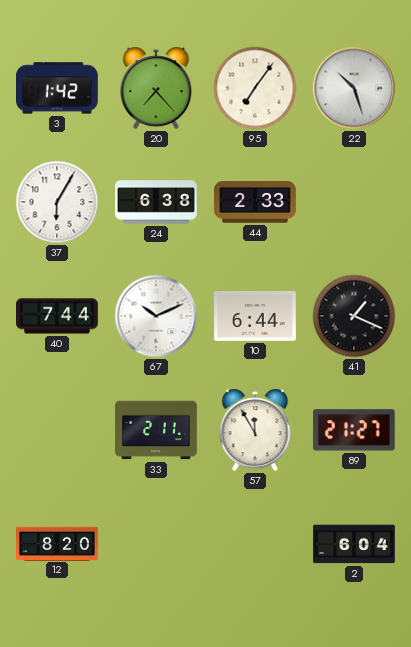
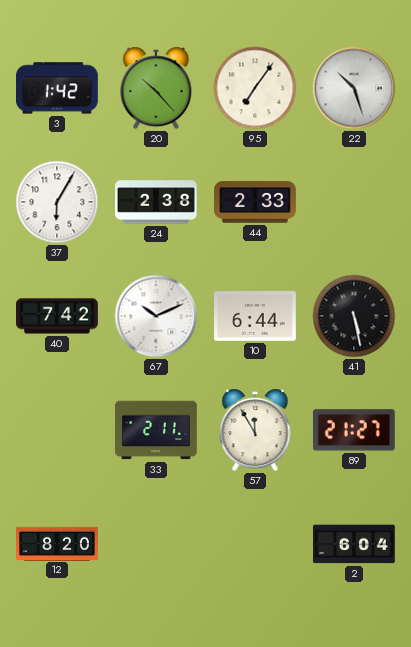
20: 7:23 -> 10:23
24: 6:38 -> 2:38
40: 7:44 -> 7:42
41: 1:19 -> 5:28
